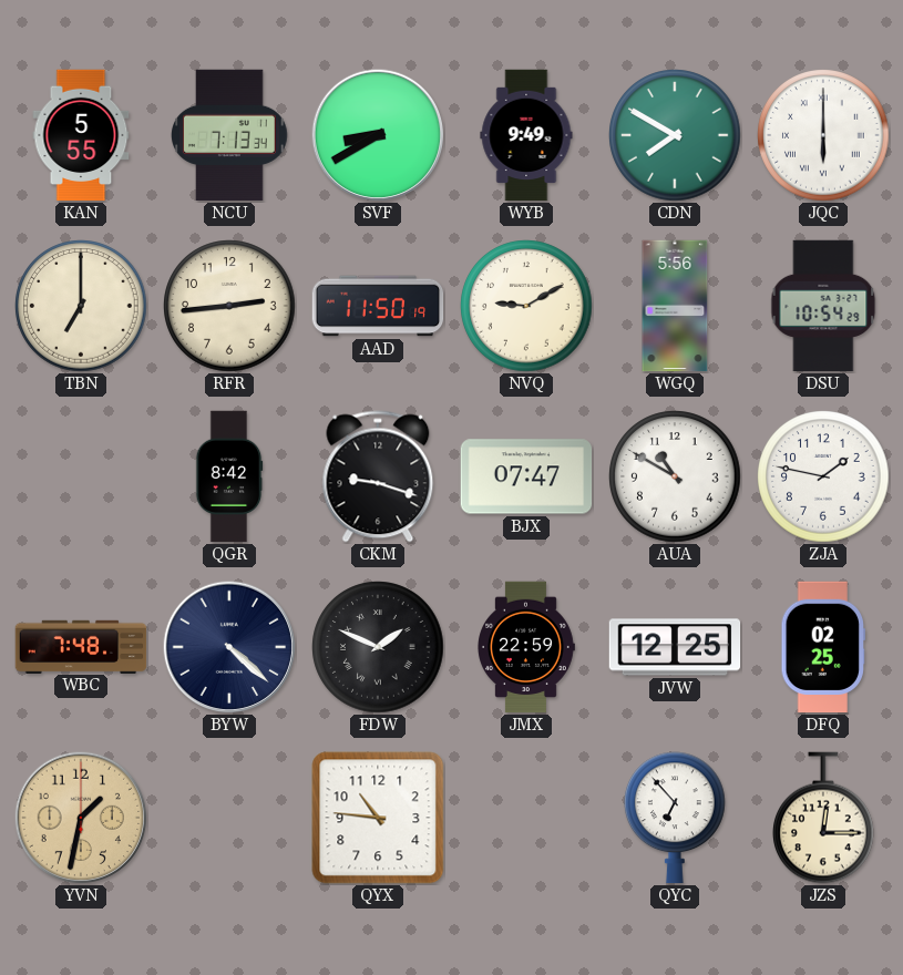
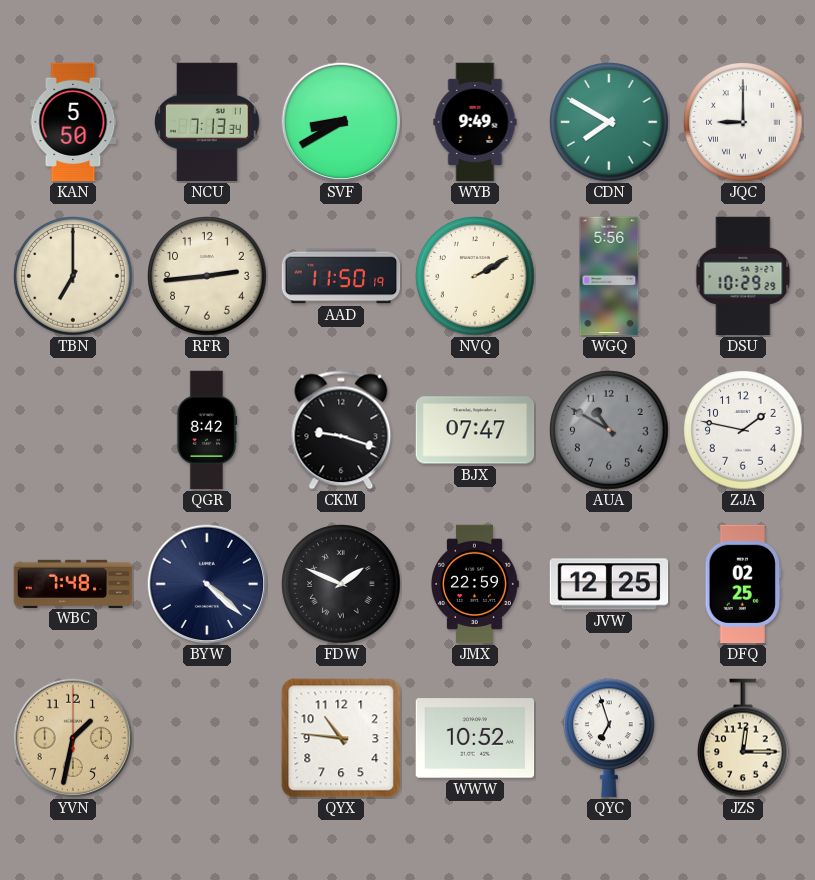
KAN: 5:55 -> 5:50
JQC: 6:00 -> 9:00
NVQ: 9:10 -> 2:10
DSU: 10:54 -> 10:29
AUA dial: white -> grey
WWW: none -> 10:52
QYC: 6:53 -> 6:57
